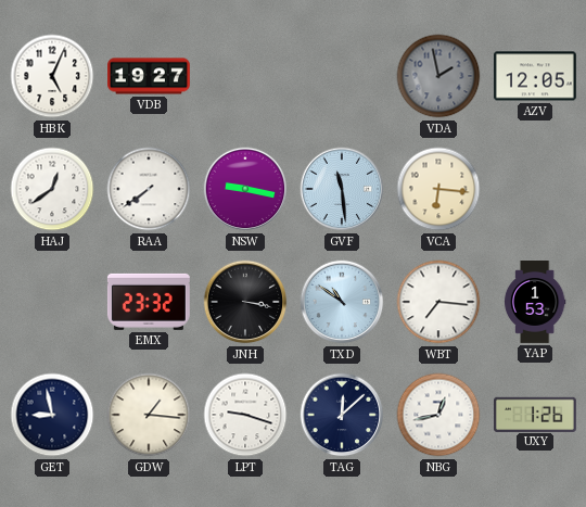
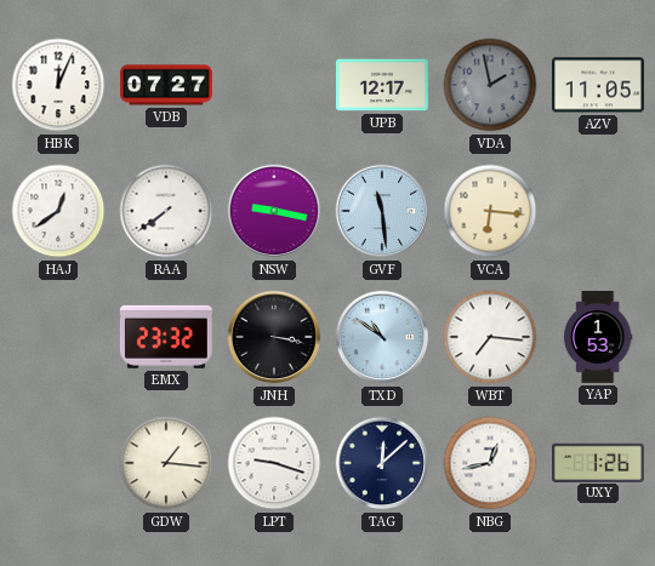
HBK: 5:04 -> 12:04
VDB: 19:27 -> 07:27
UPB: none -> 12:17
AZV: 12:05 -> 11:05
GET: 8:58 -> none
